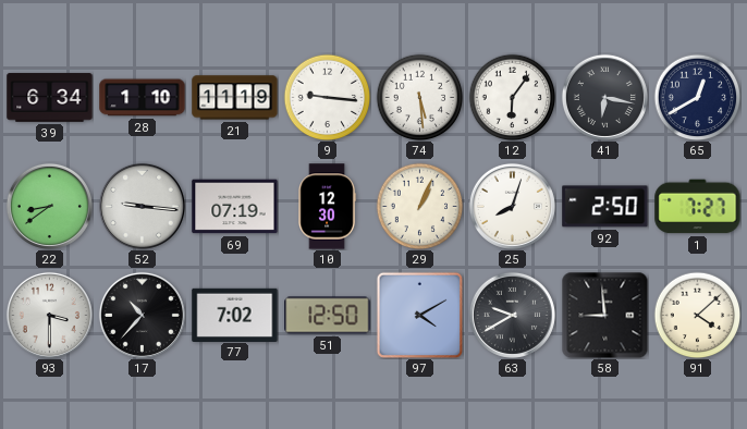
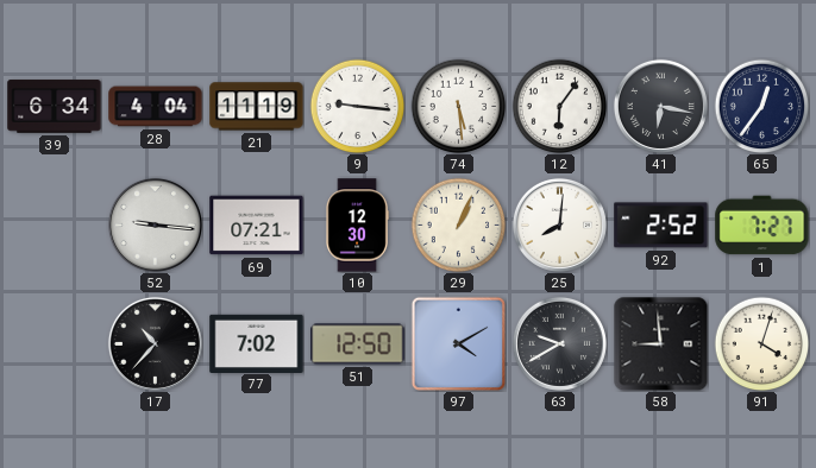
28: 1:10 -> 4:04
65: 12:40 -> 12:36
22: 8:39 -> none
69: 07:19 -> 07:21
25: 8:03 -> 8:01
92: 2:50 -> 2:52
93: 3:30 -> none
91: 4:08 -> 4:03
